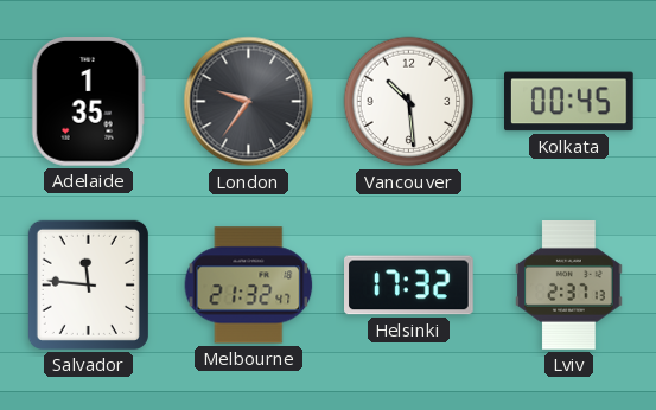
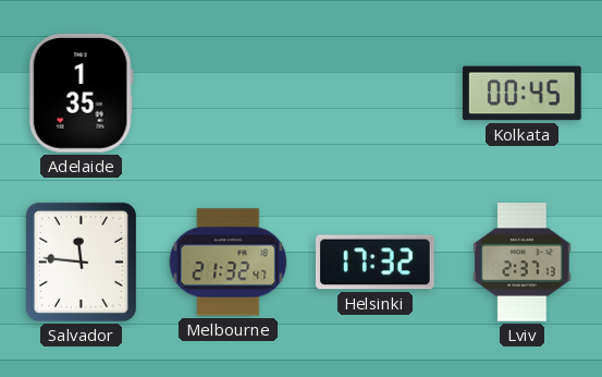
London: 9:36 -> none
Vancouver: 10:29 -> none
